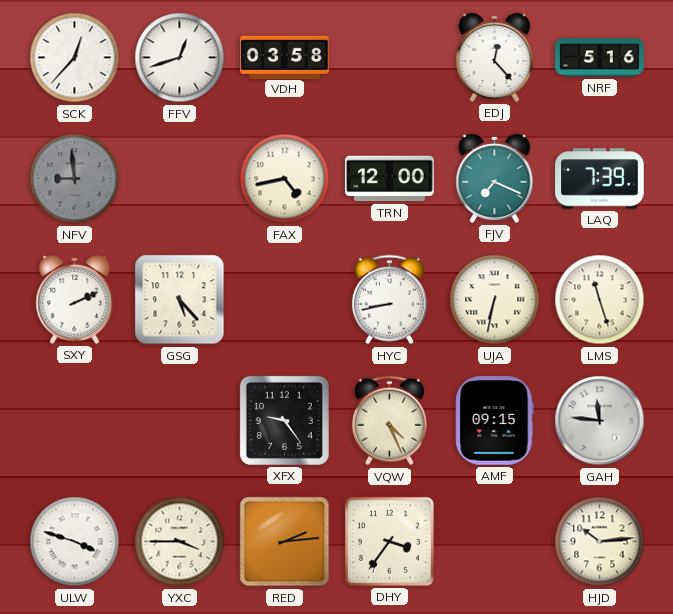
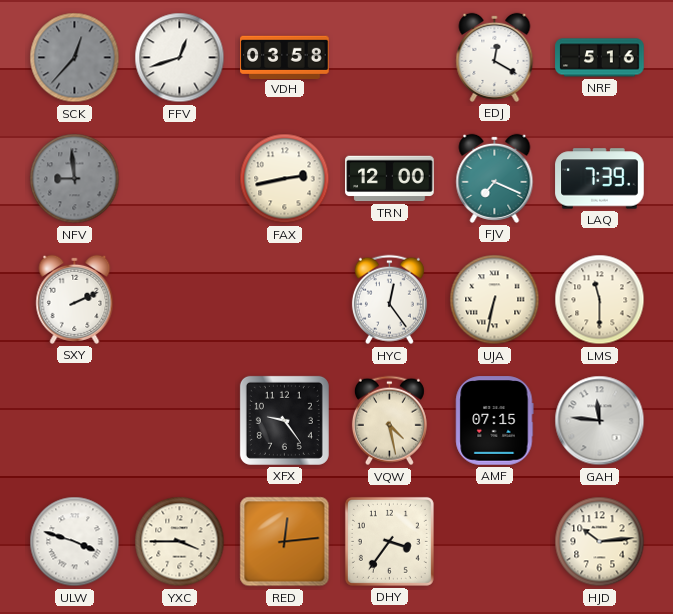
SCK dial: white -> grey
EDJ: 12:23 -> 12:20
FAX: 4:43 -> 2:43
GSG: 5:23 -> none
HYC: 8:43 -> 12:24
LMS: 11:27 -> 11:30
VQW: 4:26 -> 4:28
AMF: 09:15 -> 07:15
RED: 2:14 -> 12:14
